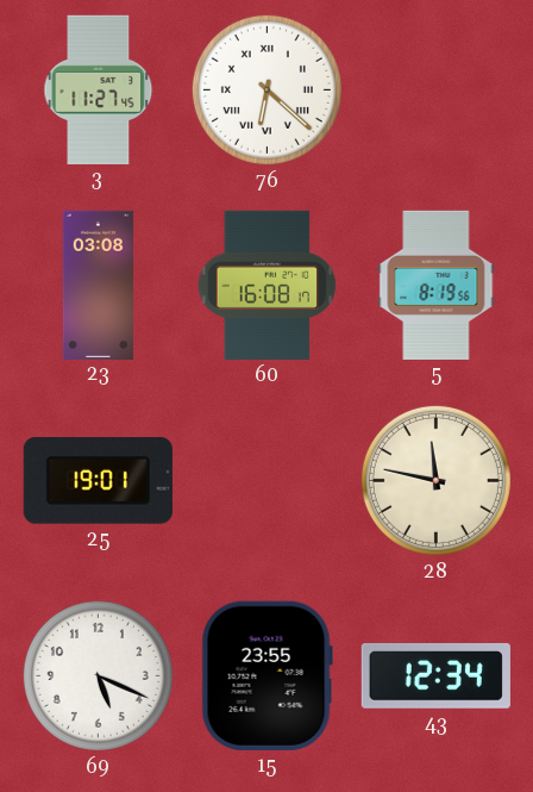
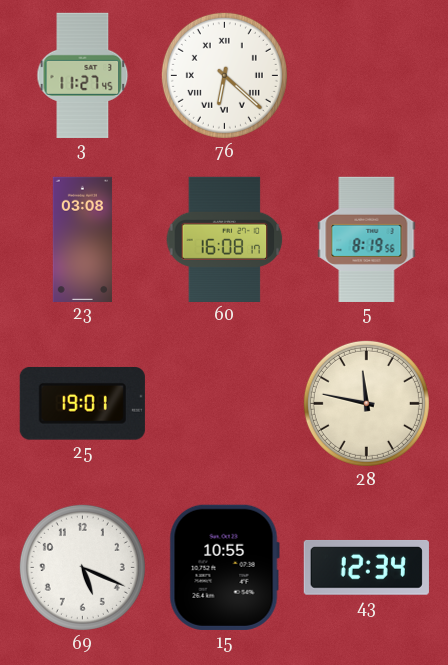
15: 23:55 -> 10:55
